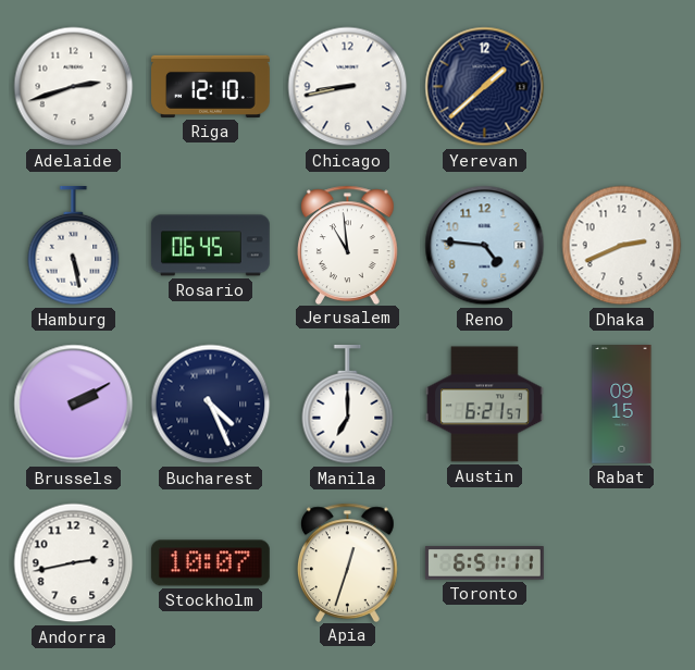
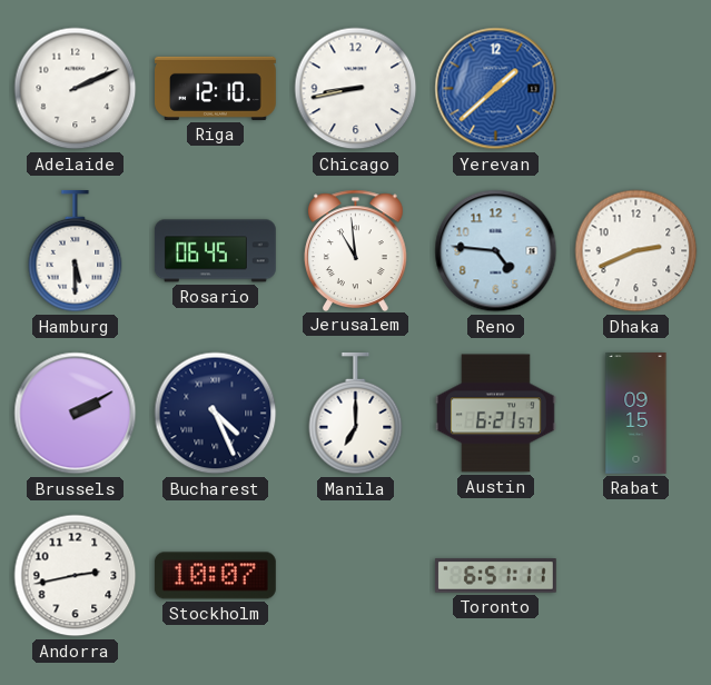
Adelaide: 2:42 -> 2:11
Yerevan dial: navy -> blue
Hamburg: 5:28 -> 5:30
Apia: 12:33 -> none
